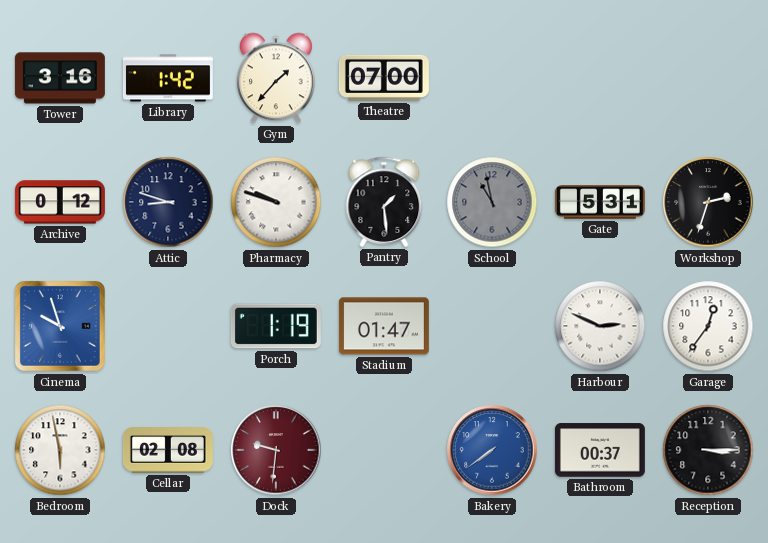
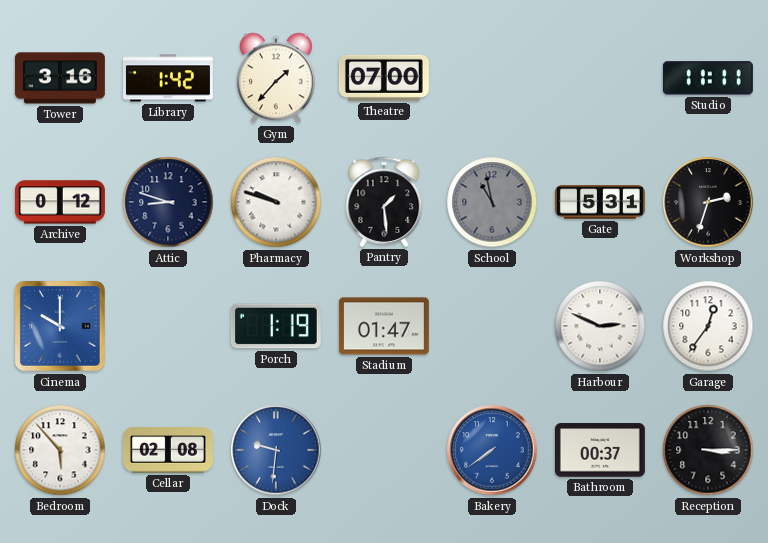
Studio: none -> 11:11
Cinema: 9:57 -> 10:00
Bedroom: 5:58 -> 5:53
Dock dial: burgundy -> blue
